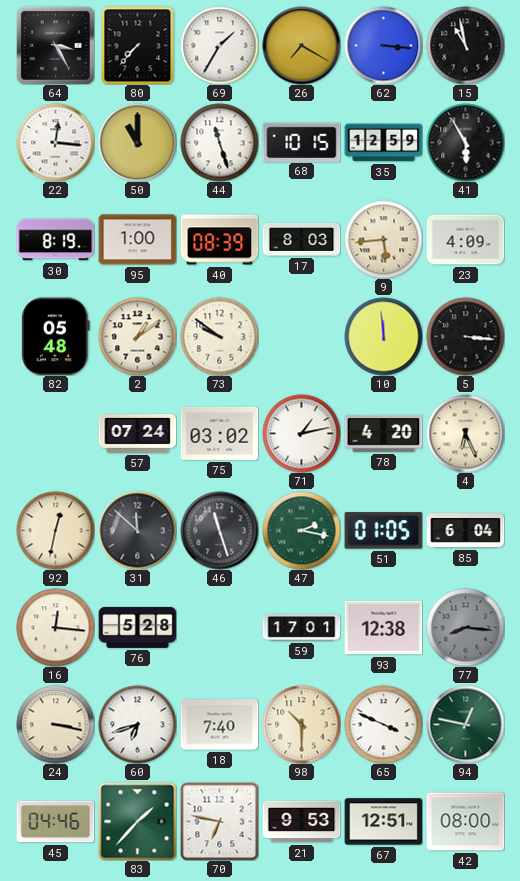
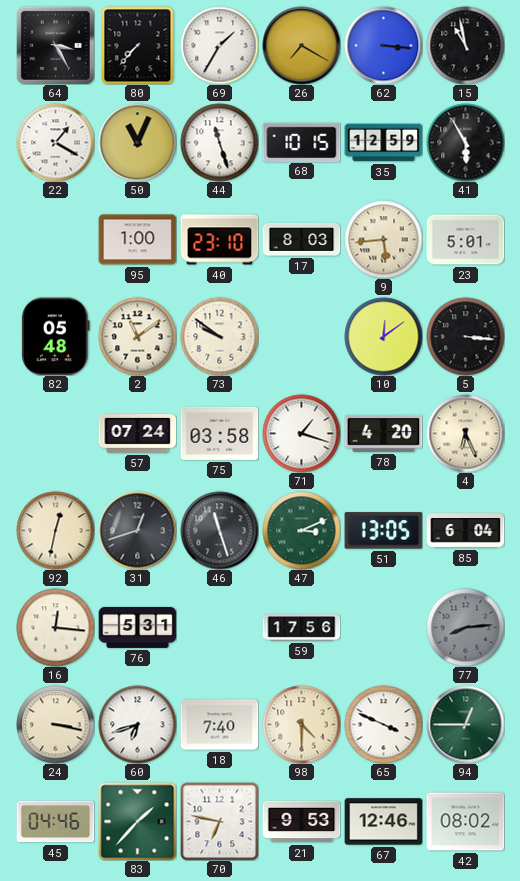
22: 12:16 -> 1:20
50: 11:00 -> 11:04
30: 8:19 -> none
40: 08:39 -> 23:10
23: 4:09 -> 5:01
2: 1:09 -> 11:09
10: 11:59 -> 12:09
75: 03:02 -> 03:58
71: 1:13 -> 1:18
31: 11:52 -> 12:42
47: 2:17 -> 3:11
51: 01:05 -> 13:05
76: 5:28 -> 5:31
59: 17:01 -> 17:56
93: 12:38 -> none
77: 8:16 -> 8:14
98: 10:30 -> 4:30
94: 12:47 -> 12:45
67: 12:51 -> 12:46
42: 08:00 -> 08:02
